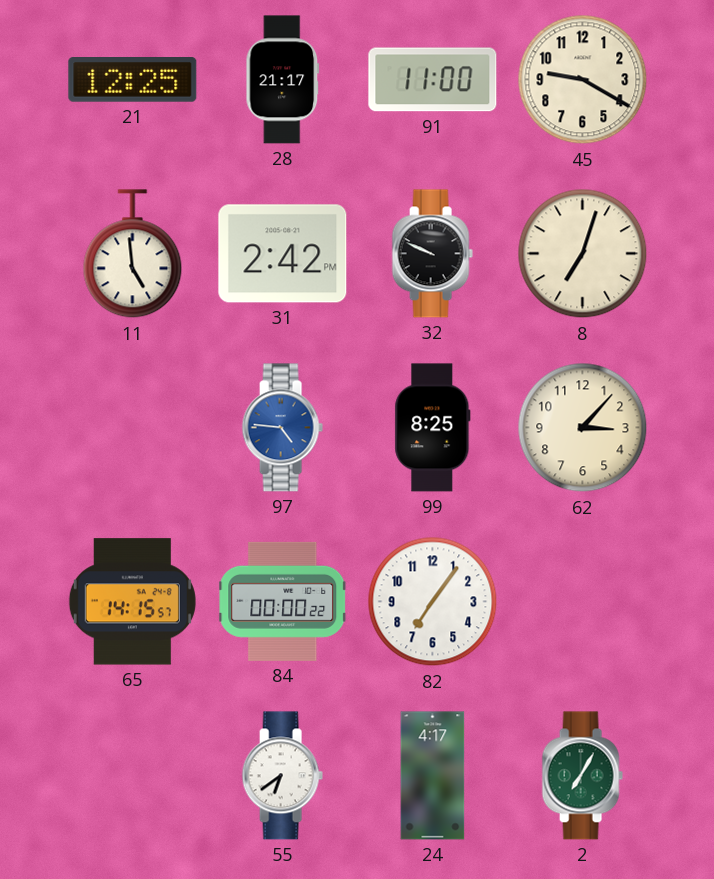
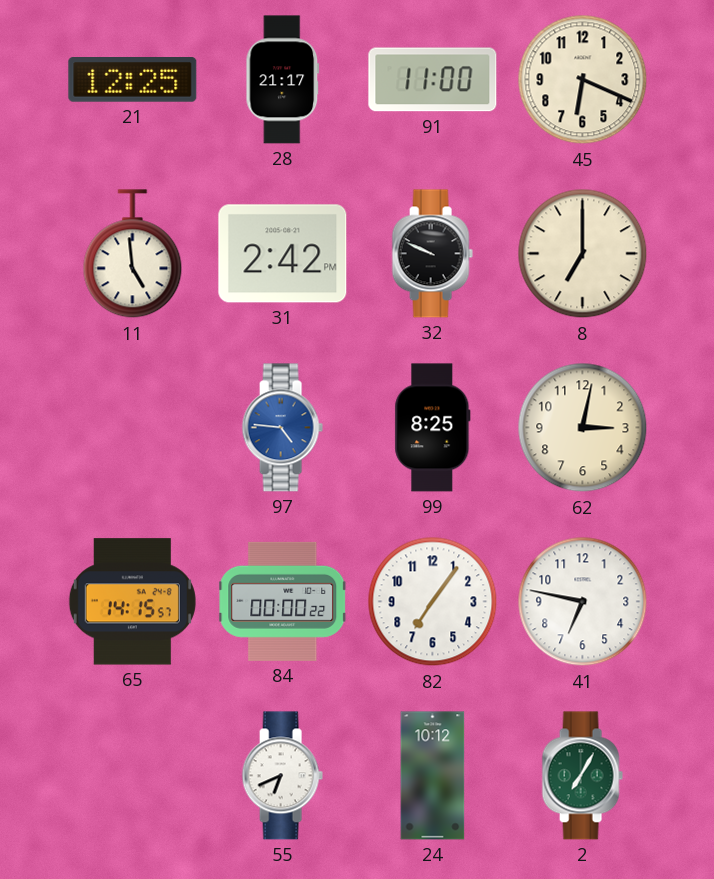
45: 9:20 -> 6:19
8: 7:03 -> 7:00
62: 3:07 -> 3:02
41: none -> 6:47
55: 6:39 -> 6:41
24: 4:17 -> 10:12
